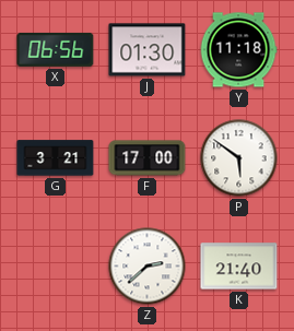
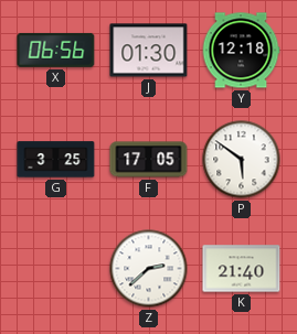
Y: 11:18 -> 12:18
G: 3:21 -> 3:25
F: 17:00 -> 17:05
